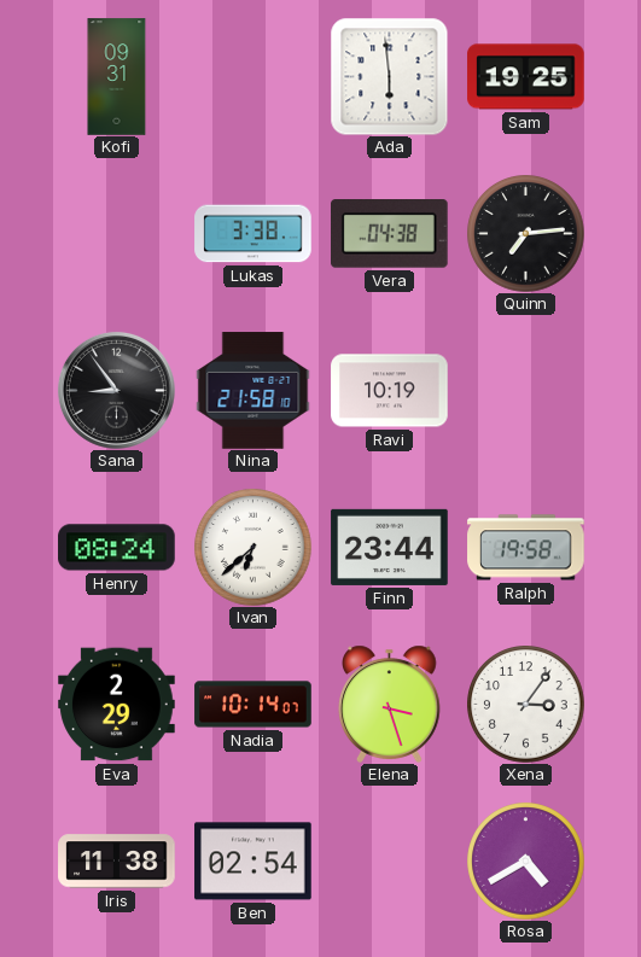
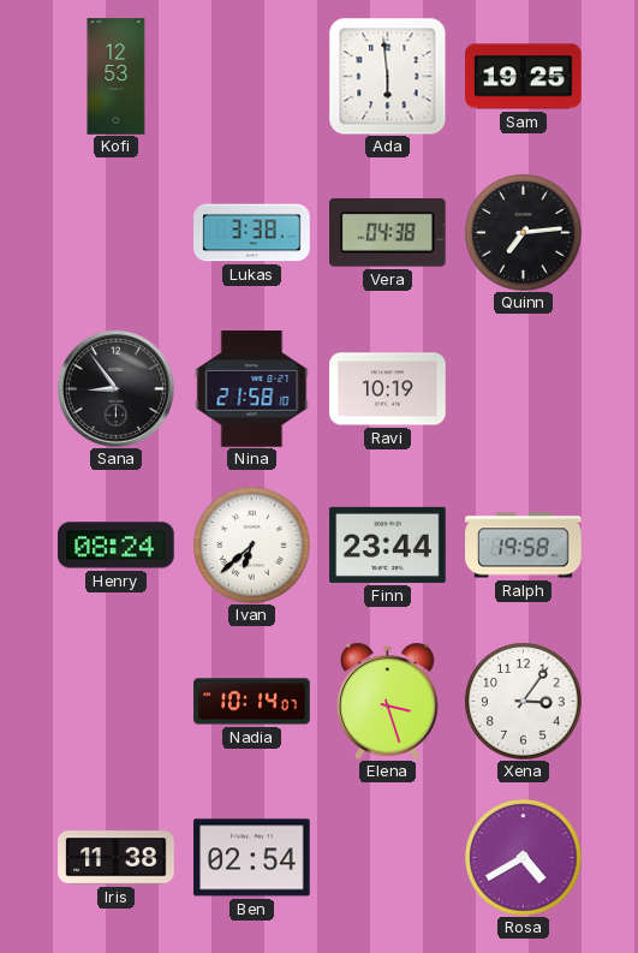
Kofi: 09:31 -> 12:53
Eva: 2:29 -> none
